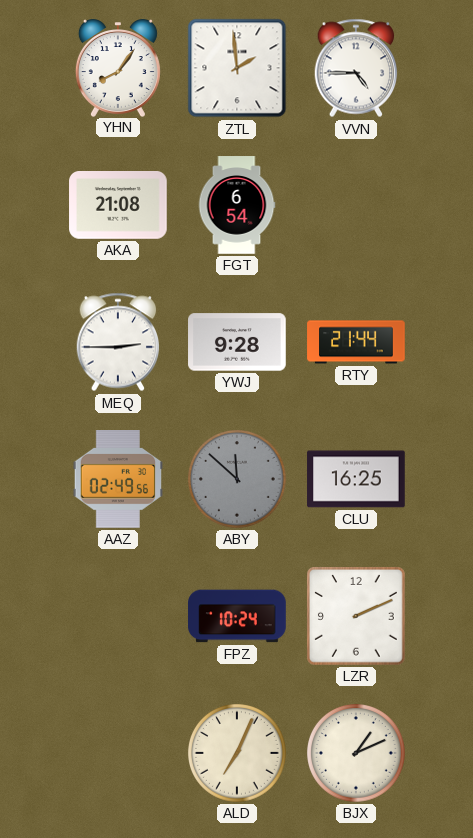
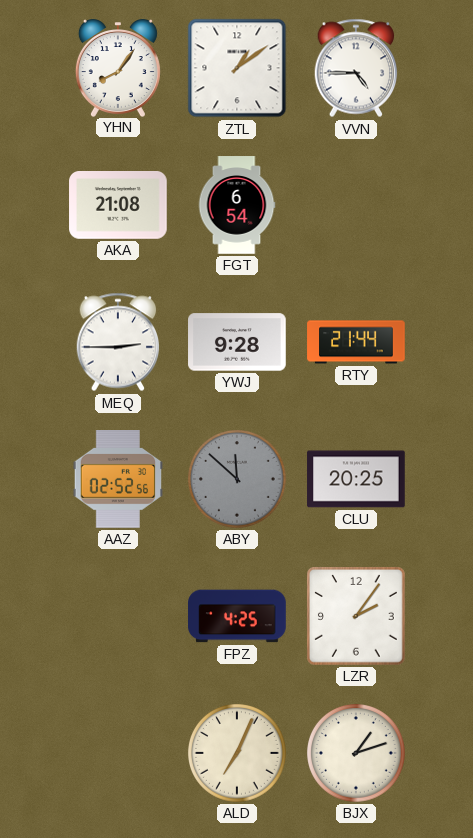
ZTL: 1:59 -> 1:09
AAZ: 02:49 -> 02:52
CLU: 16:25 -> 20:25
FPZ: 10:24 -> 4:25
LZR: 2:11 -> 2:06
BJX: 1:11 -> 1:12
